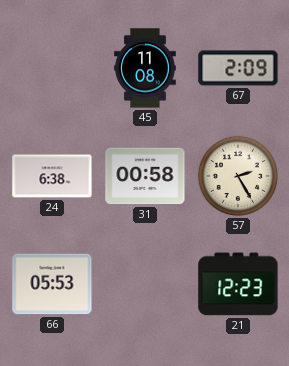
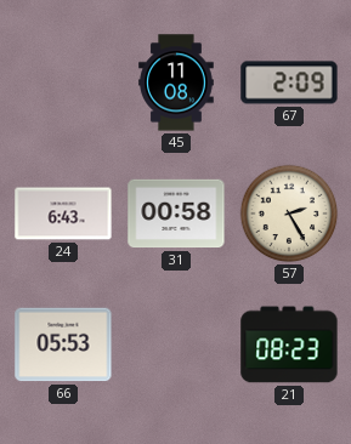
24: 6:38 -> 6:43
21: 12:23 -> 08:23
